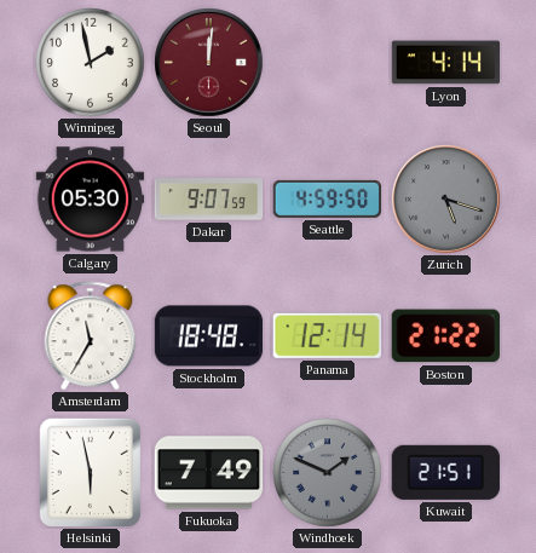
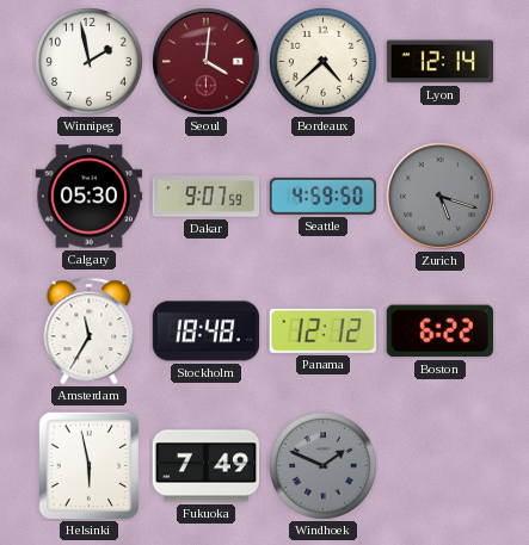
Seoul: 12:01 -> 4:01
Bordeaux: none -> 4:38
Lyon: 4:14 -> 12:14
Panama: 12:14 -> 12:12
Boston: 21:22 -> 6:22
Kuwait: 21:51 -> none
